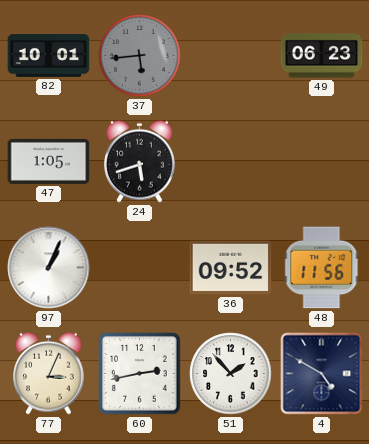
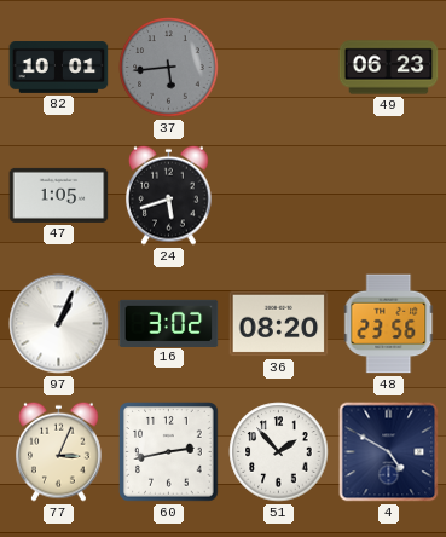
16: none -> 3:02
36: 09:52 -> 08:20
48: 11:56 -> 23:56
